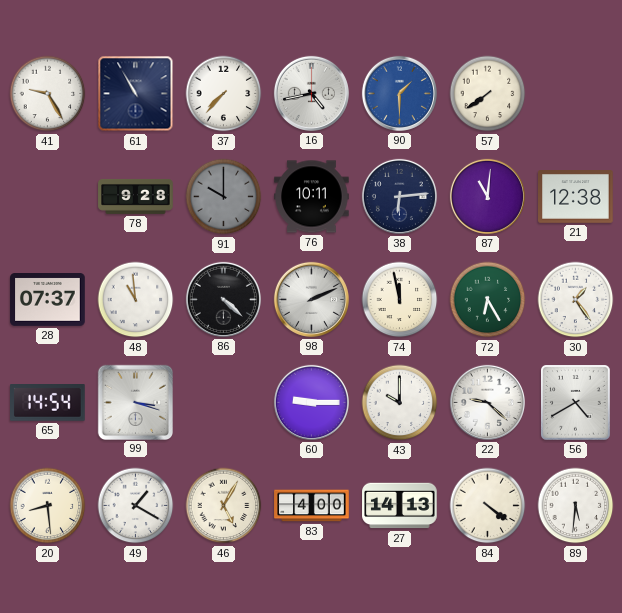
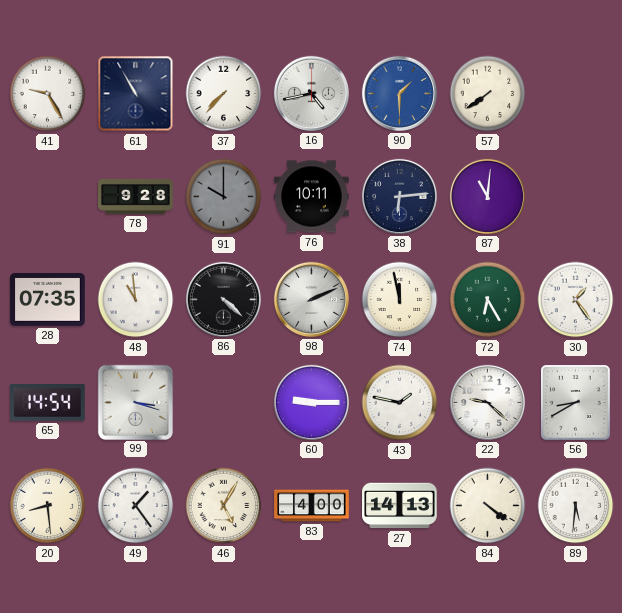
21: 12:38 -> none
28: 07:37 -> 07:35
43: 10:00 -> 1:47
56: 4:40 -> 8:40
49: 1:20 -> 1:24
